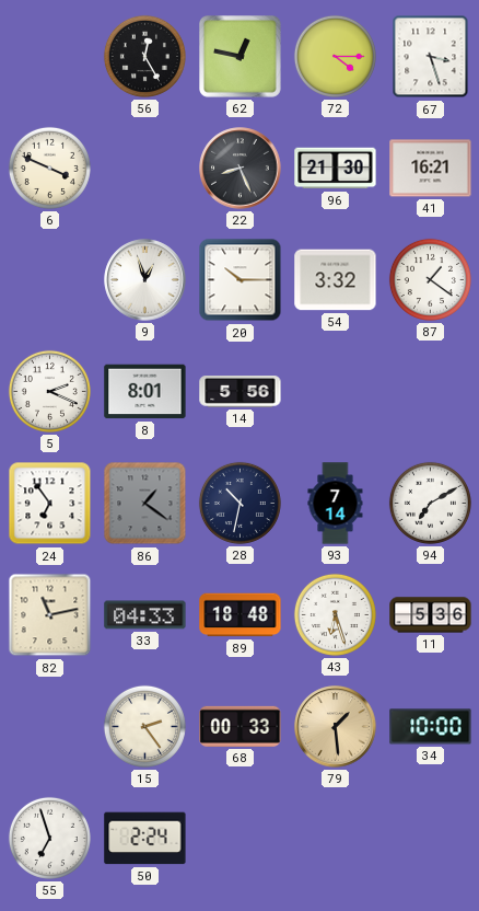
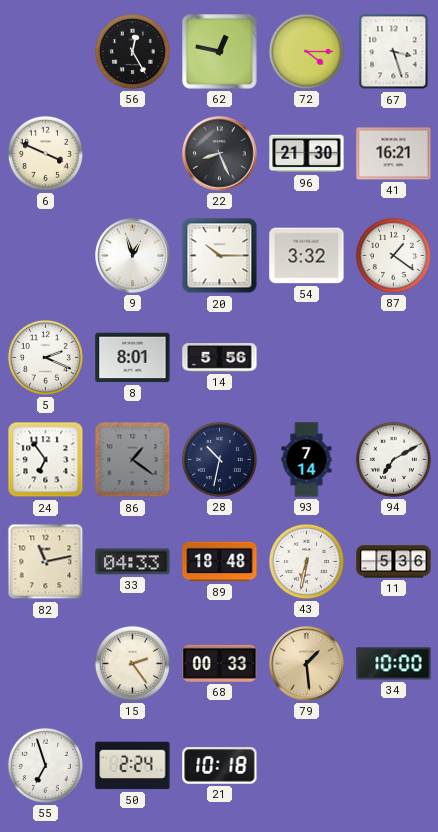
43: 6:27 -> 6:32
21: none -> 10:18
